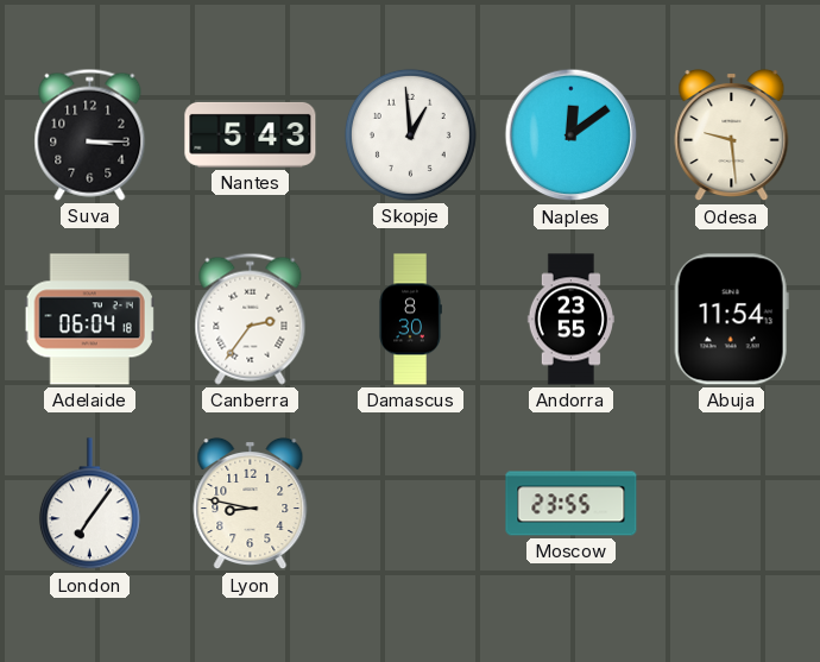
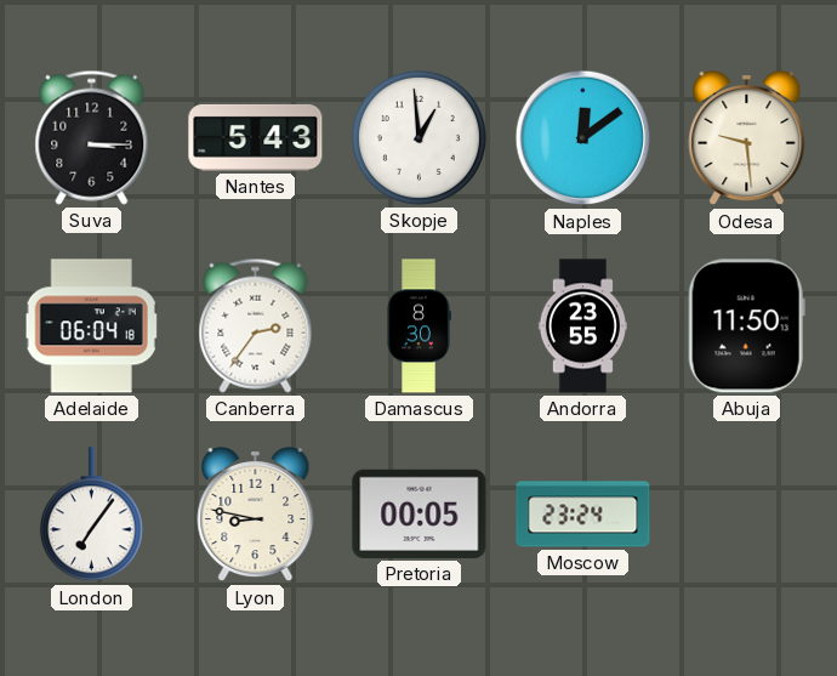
Abuja: 11:54 -> 11:50
Pretoria: none -> 00:05
Moscow: 23:55 -> 23:24
